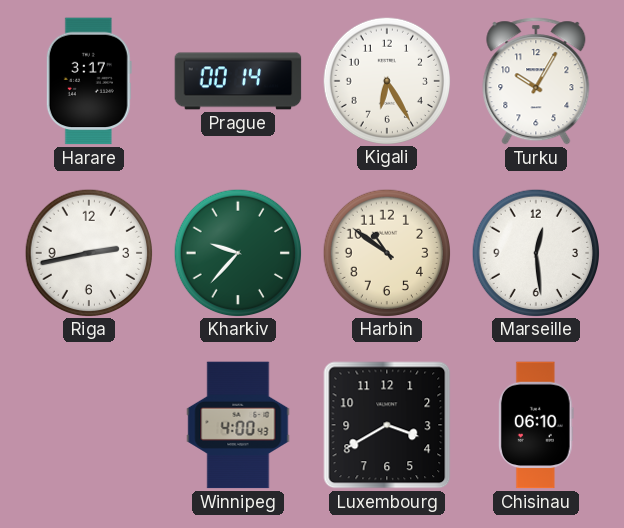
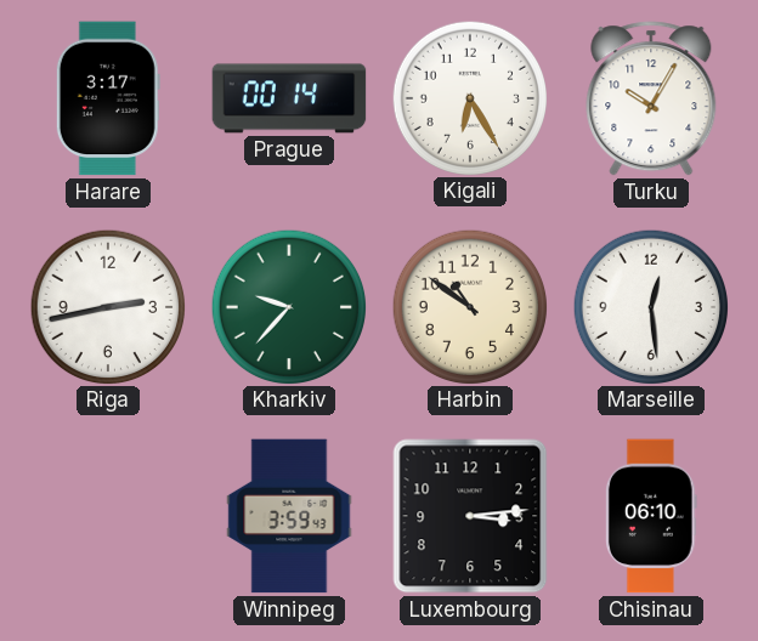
Winnipeg: 4:00 -> 3:59
Luxembourg: 3:40 -> 3:14
